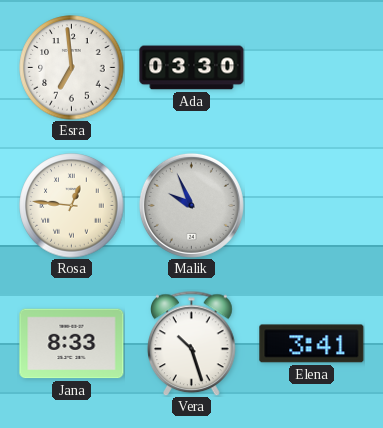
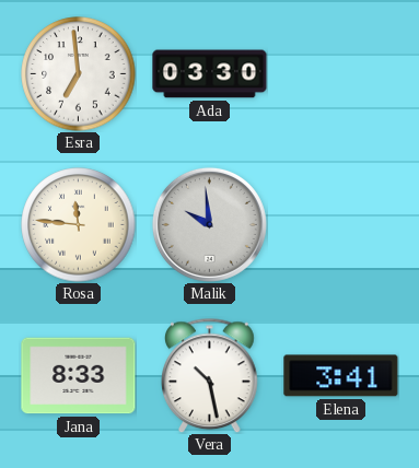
Rosa: 12:46 -> 11:46
Malik: 9:56 -> 9:59
Vera: 10:27 -> 10:28
